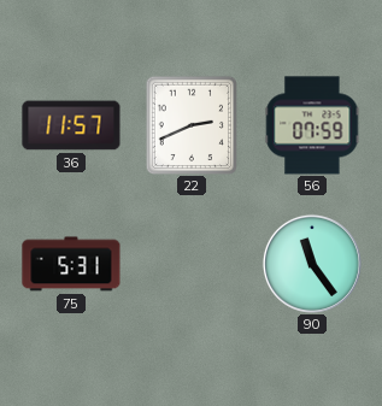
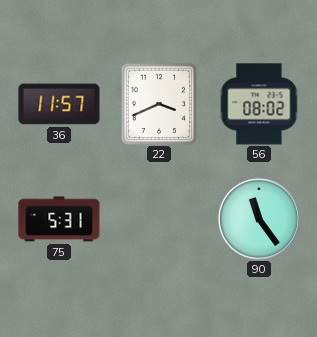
22: 2:41 -> 3:41
56: 07:59 -> 08:02
